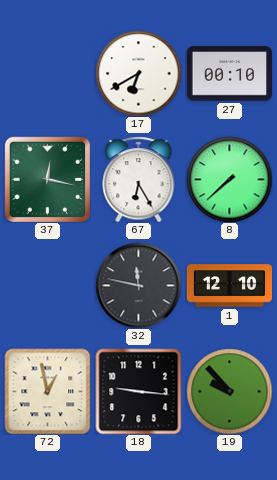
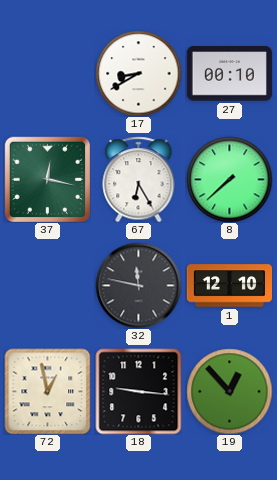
17: 6:40 -> 8:40
19: 9:53 -> 12:53
